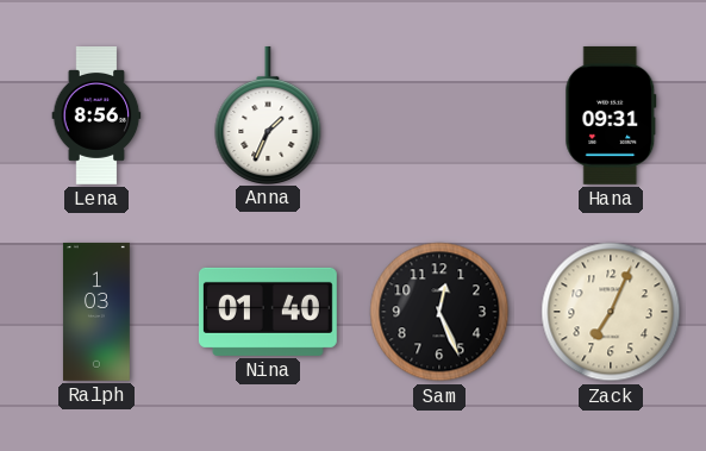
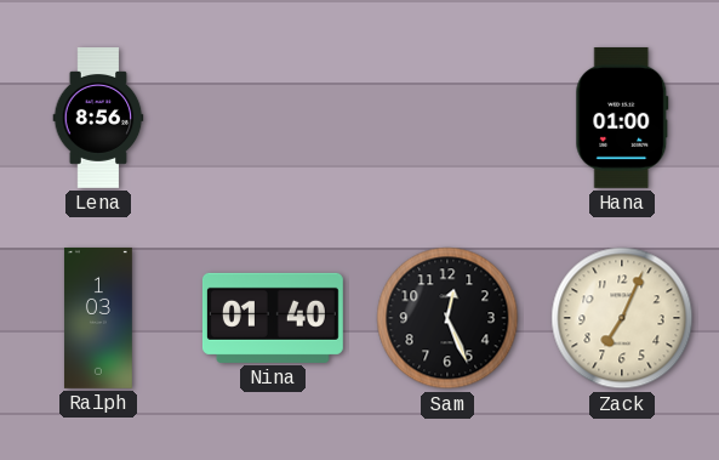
Anna: 1:34 -> none
Hana: 09:31 -> 01:00
